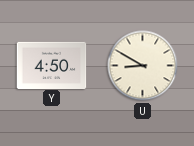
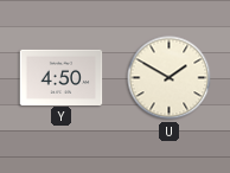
U: 8:50 -> 1:50
